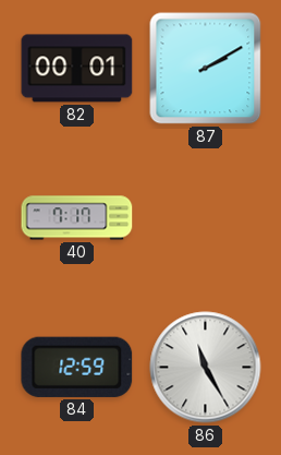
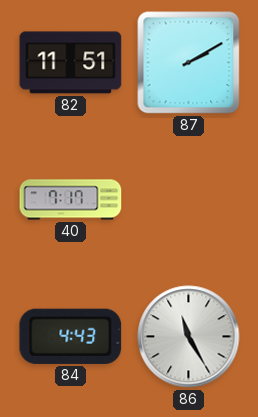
82: 00:01 -> 11:51
84: 12:59 -> 4:43
